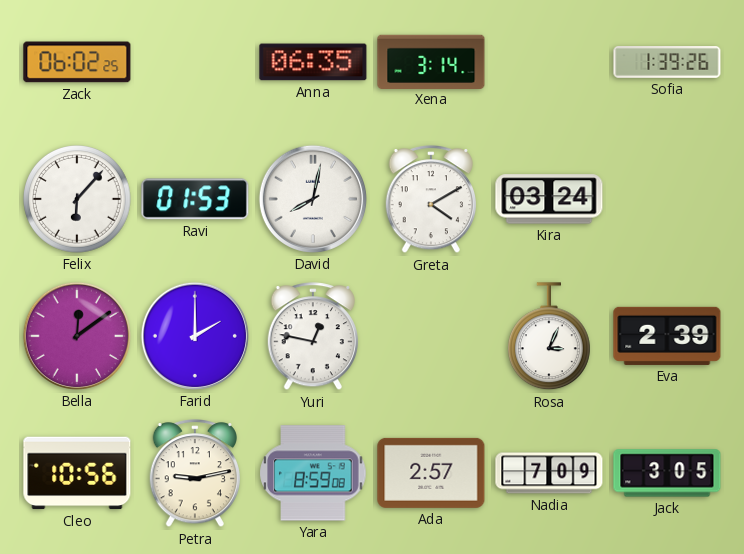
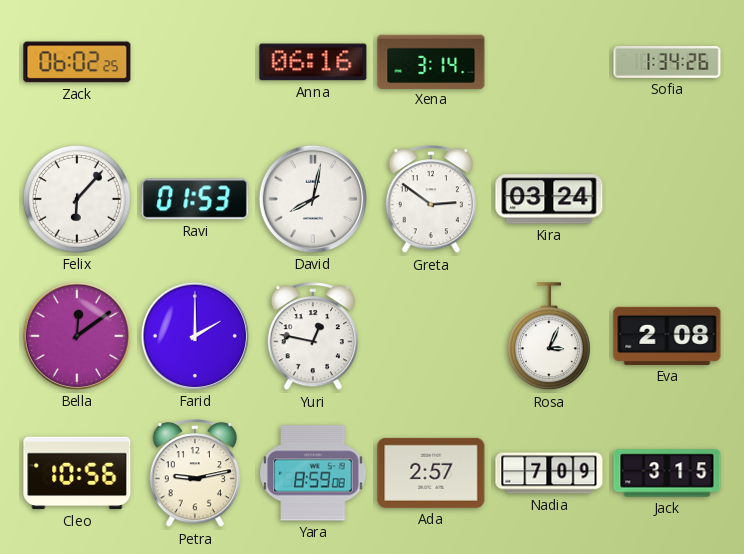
Anna: 06:35 -> 06:16
Sofia: 1:39 -> 1:34
Greta: 4:10 -> 2:51
Eva: 2:39 -> 2:08
Jack: 3:05 -> 3:15
